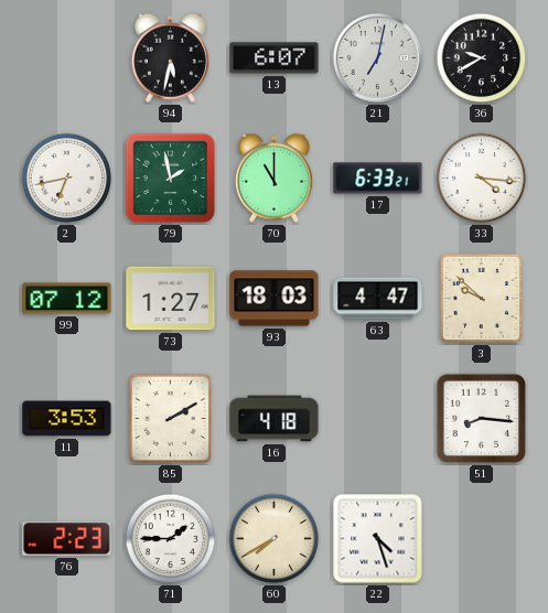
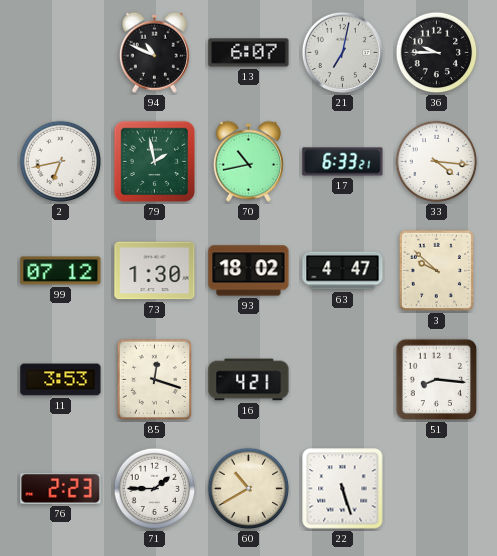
94: 5:32 -> 10:49
36: 9:40 -> 9:45
70: 11:00 -> 10:43
73: 1:27 -> 1:30
93: 18:03 -> 18:02
85: 2:10 -> 12:18
16: 4:18 -> 4:21
60: 7:40 -> 10:40
22: 4:27 -> 5:27
